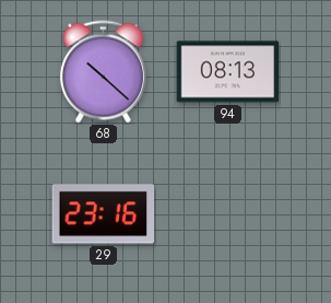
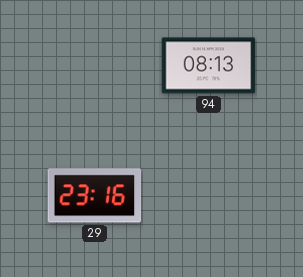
68: 10:22 -> none
